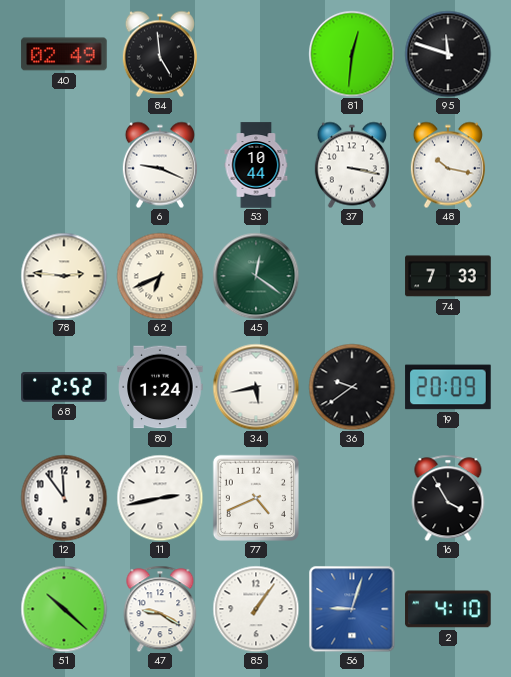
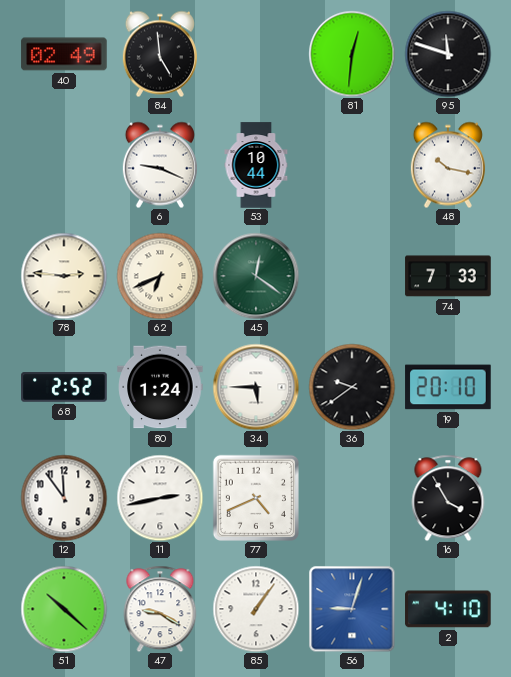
37: 3:17 -> none
34: 5:43 -> 5:45
19: 20:09 -> 20:10
